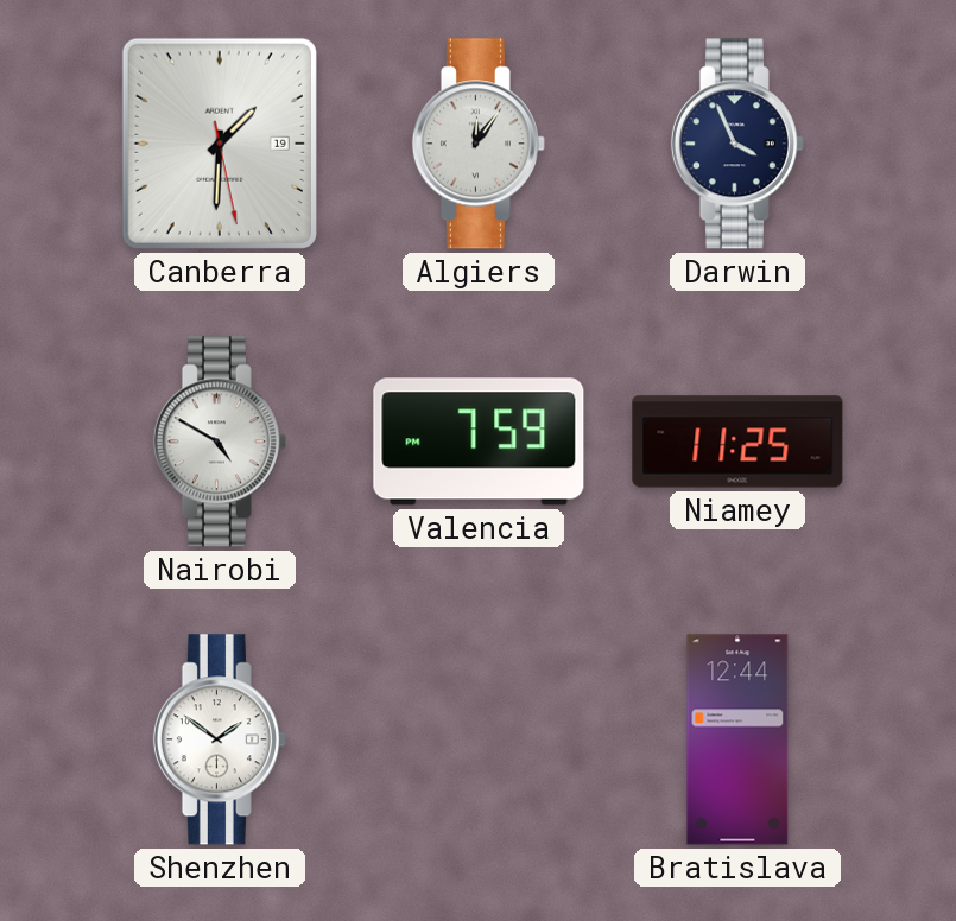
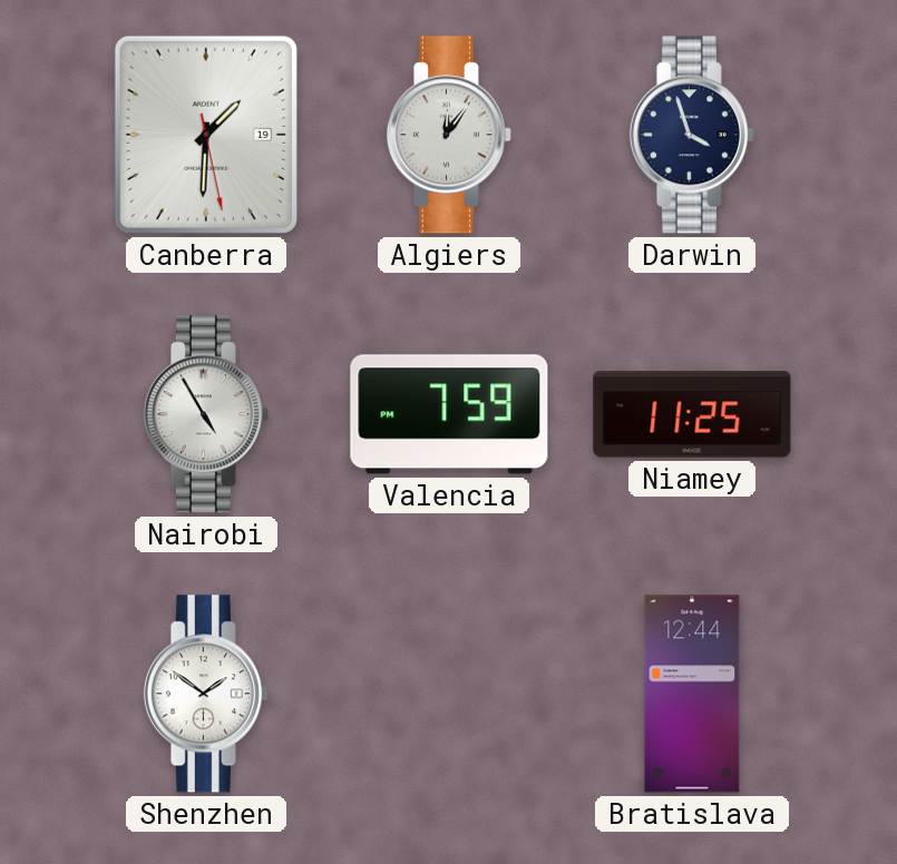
Darwin: 3:56 -> 3:57
Nairobi: 4:50 -> 4:55
